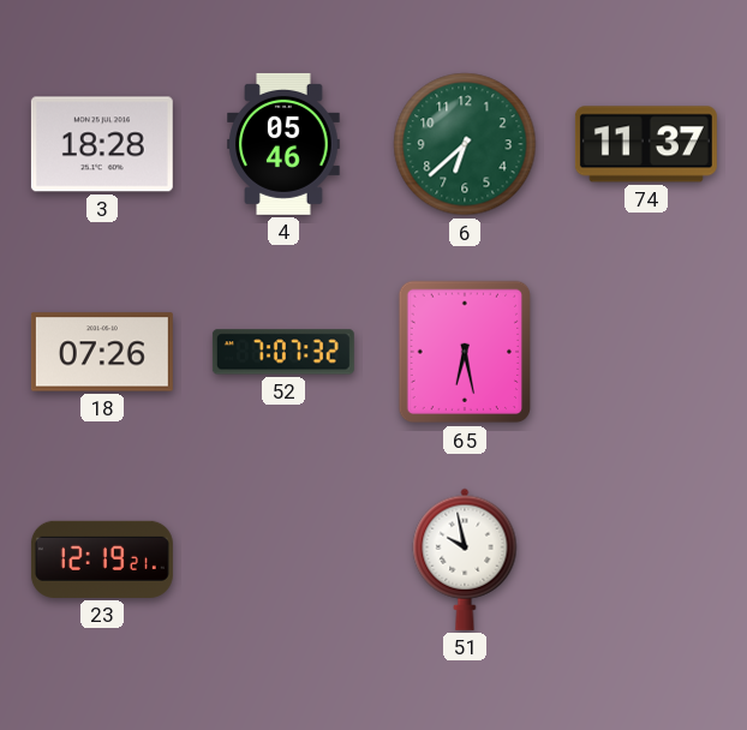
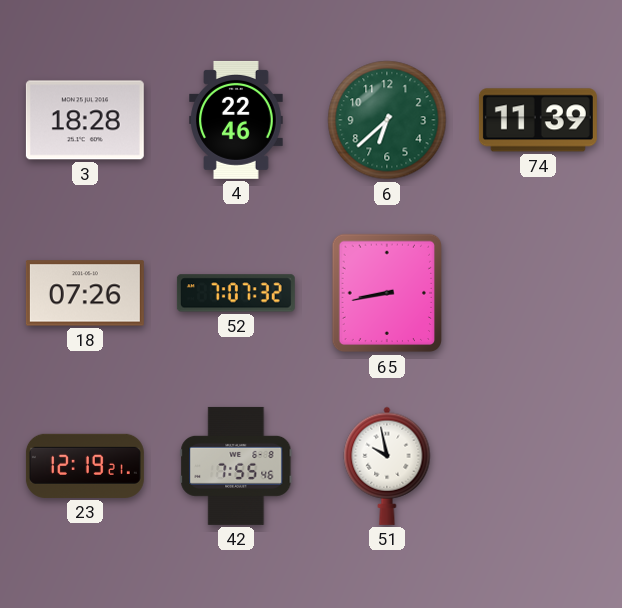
4: 05:46 -> 22:46
74: 11:37 -> 11:39
65: 6:28 -> 8:43
42: none -> 7:55
